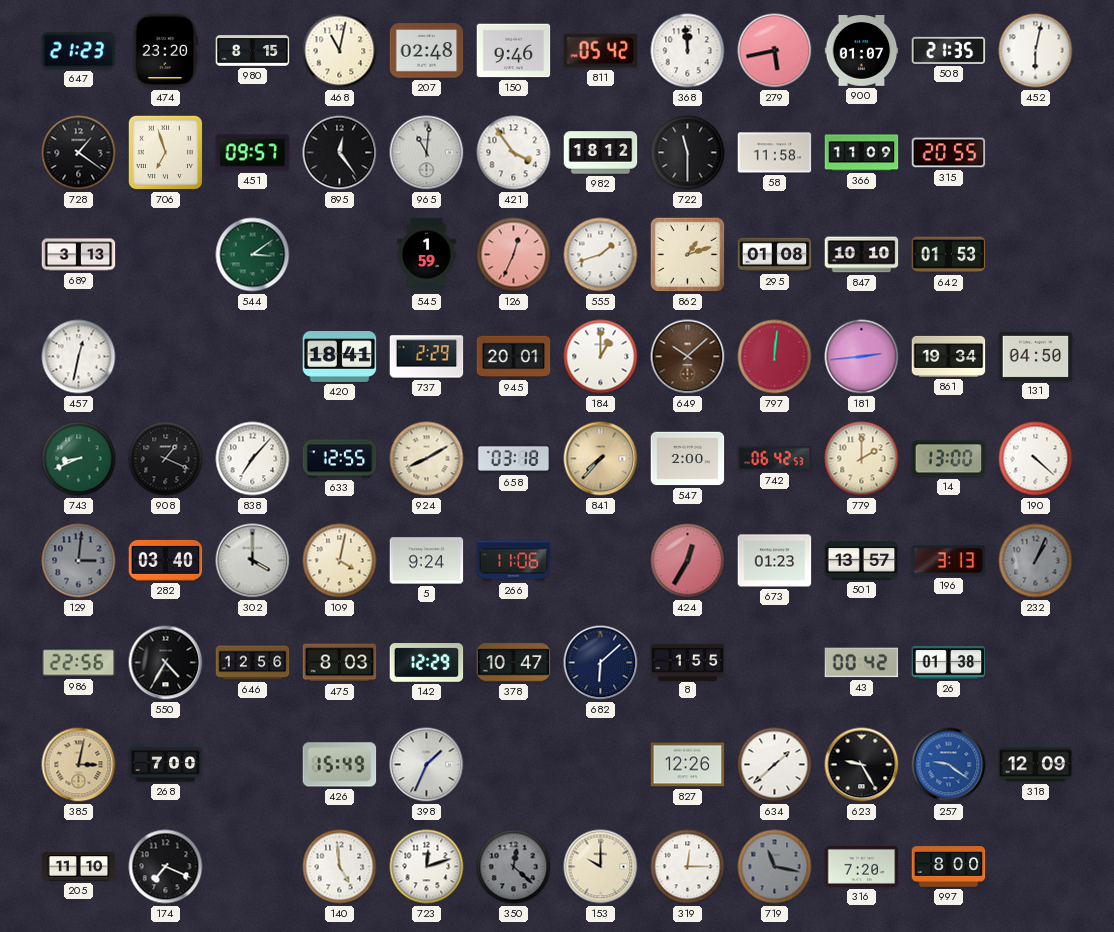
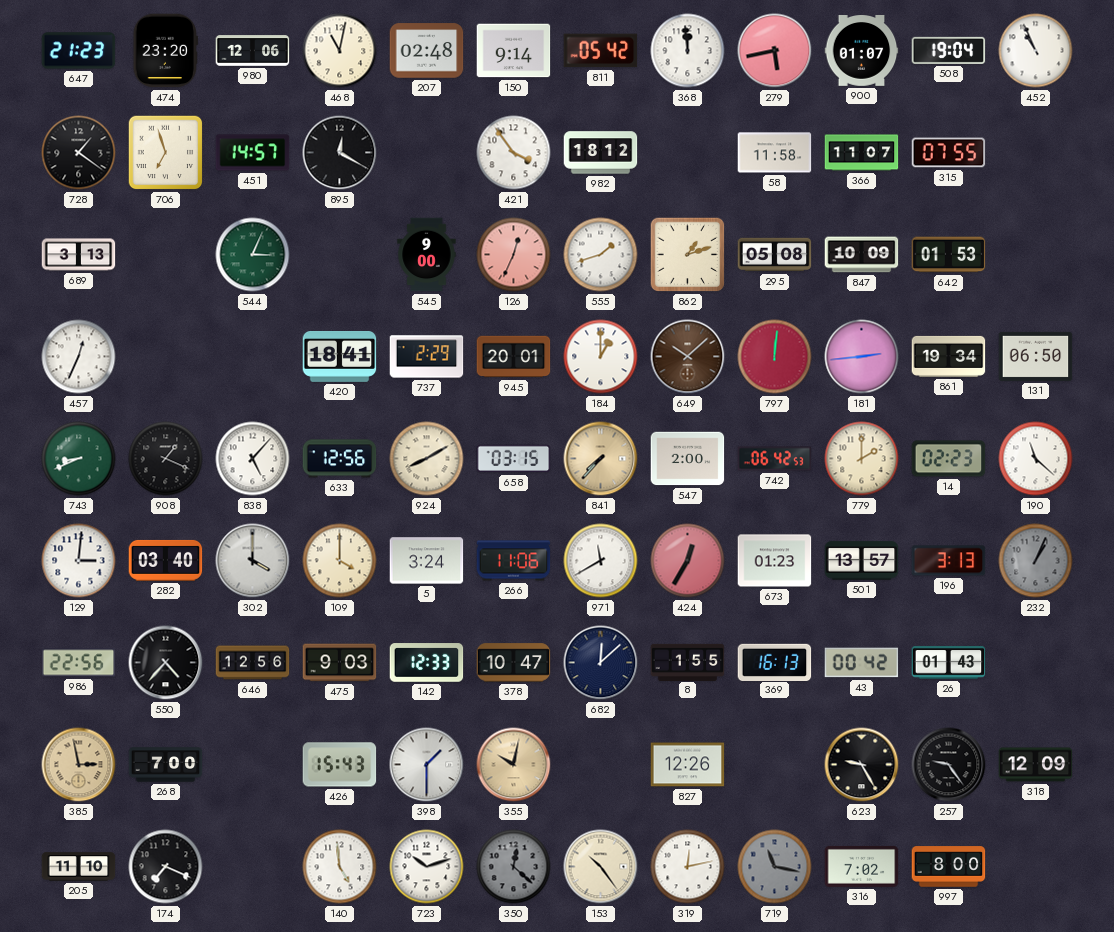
980: 8:15 -> 12:06
150: 9:46 -> 9:14
508: 21:35 -> 19:04
452: 6:02 -> 10:56
451: 09:57 -> 14:57
895: 12:24 -> 12:20
965: 11:01 -> none
722: 11:30 -> none
366: 11:09 -> 11:07
315: 20:55 -> 07:55
544: 3:09 -> 3:04
545: 1:59 -> 9:00
295: 01:08 -> 05:08
847: 10:10 -> 10:09
457: 12:32 -> 12:34
131: 04:50 -> 06:50
838: 7:07 -> 5:07
633: 12:55 -> 12:56
658: 03:18 -> 03:15
14: 13:00 -> 02:23
190: 4:22 -> 11:22
129 dial: grey -> white
109: 4:02 -> 4:00
5: 9:24 -> 3:24
971: none -> 11:40
550: 4:35 -> 4:37
475: 8:03 -> 9:03
142: 12:29 -> 12:33
682: 6:08 -> 12:08
369: none -> 16:13
26: 01:38 -> 01:43
385: 3:02 -> 2:58
426: 15:49 -> 15:43
398: 1:34 -> 1:30
355: none -> 10:02
634: 1:38 -> none
257: 9:21 -> 9:24
257 dial: blue -> black
723: 12:12 -> 10:12
153: 10:00 -> 10:24
319: 12:15 -> 12:13
316: 7:20 -> 7:02
